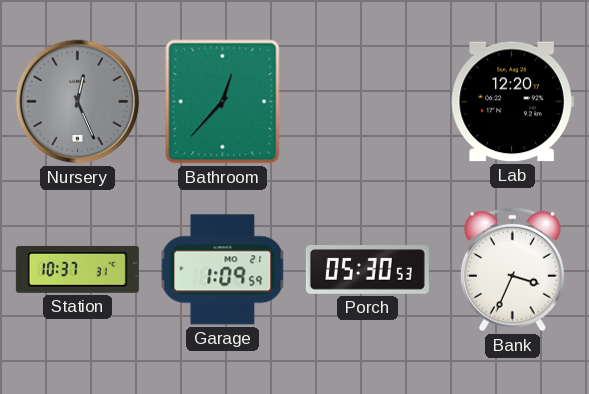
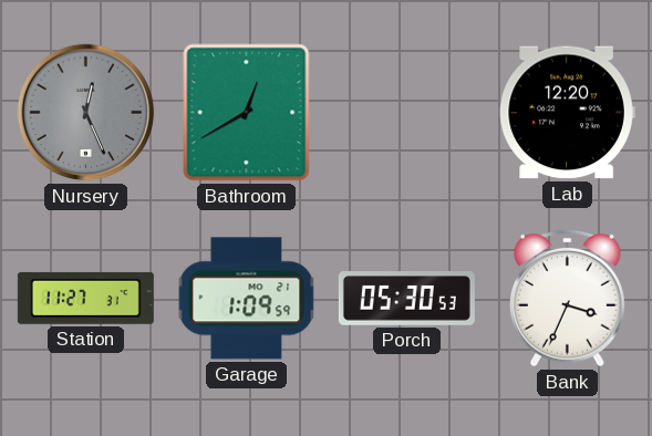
Bathroom: 12:37 -> 12:40
Station: 10:37 -> 11:27
